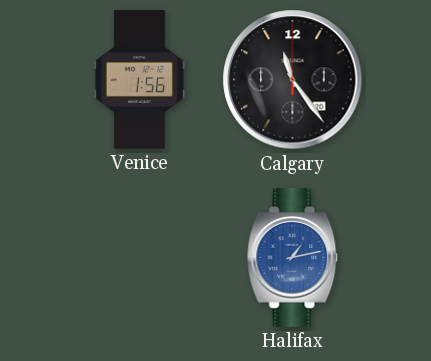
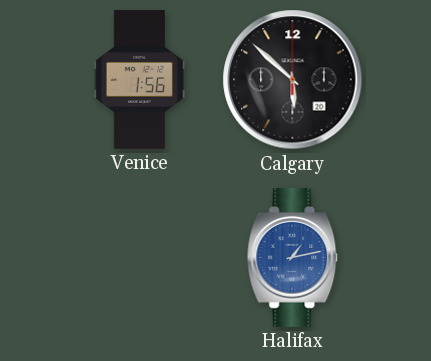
Calgary: 11:24 -> 5:52
